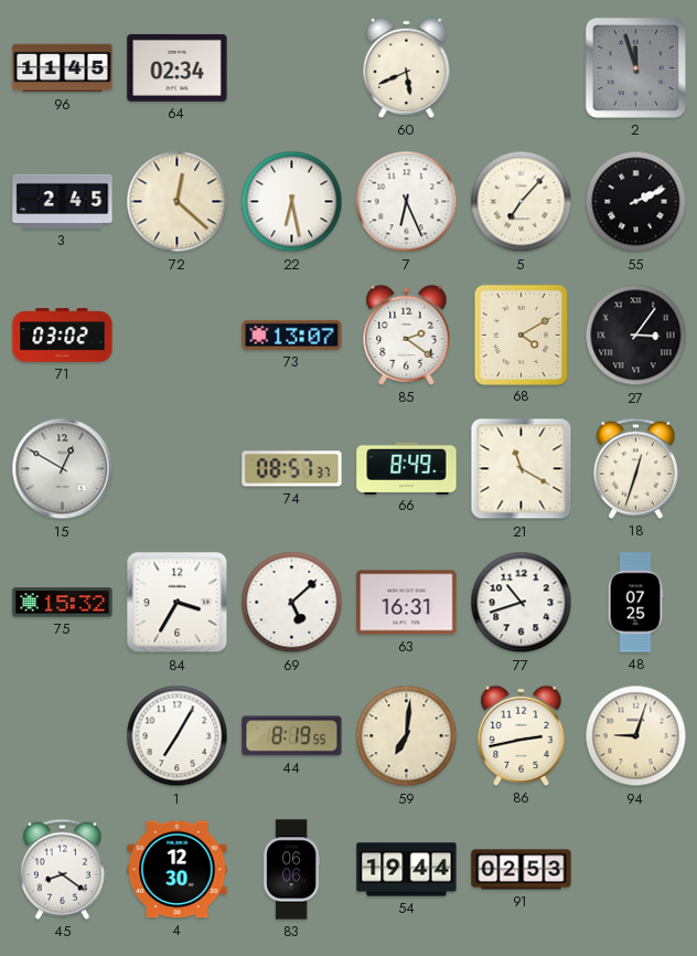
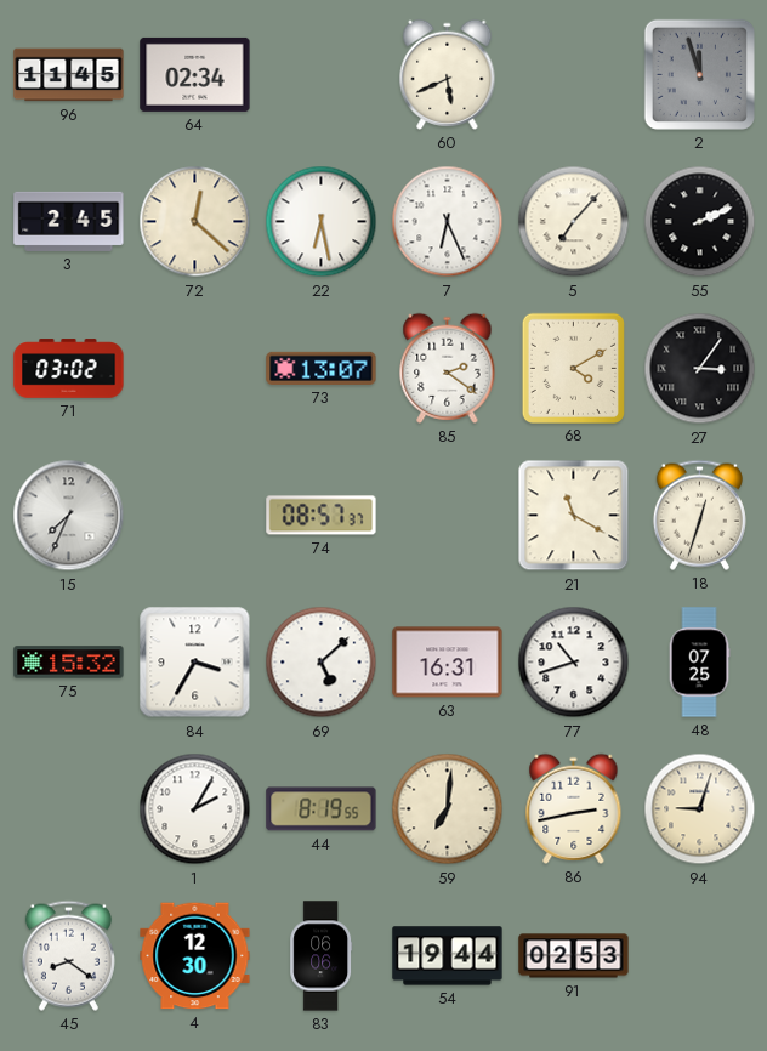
15: 12:50 -> 7:34
66: 8:49 -> none
1: 7:05 -> 2:05
